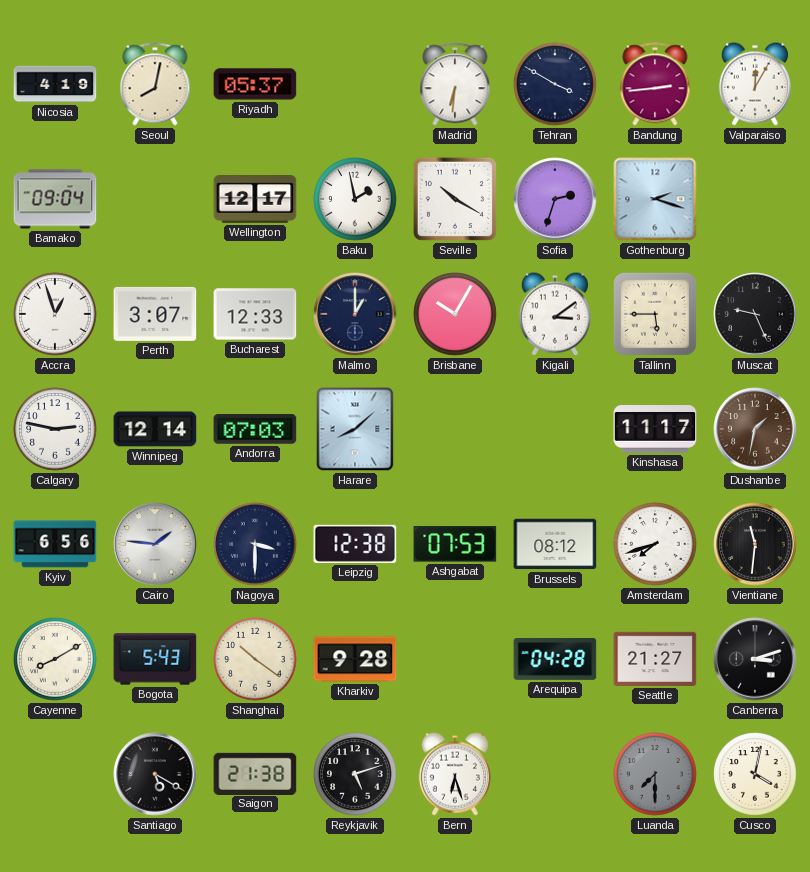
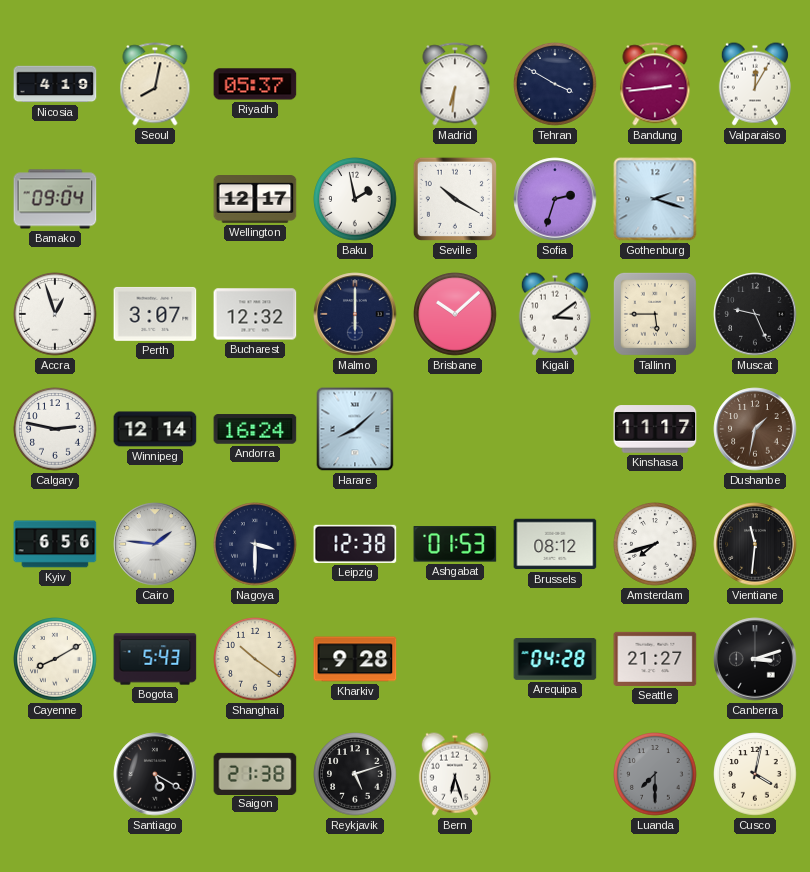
Bucharest: 12:33 -> 12:32
Malmo: 1:00 -> 6:00
Brisbane: 10:05 -> 10:08
Andorra: 07:03 -> 16:24
Ashgabat: 07:53 -> 01:53
